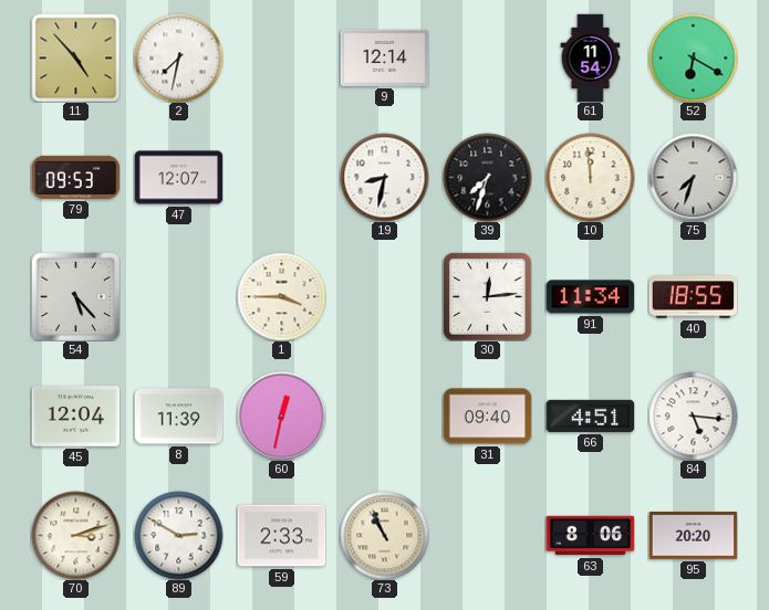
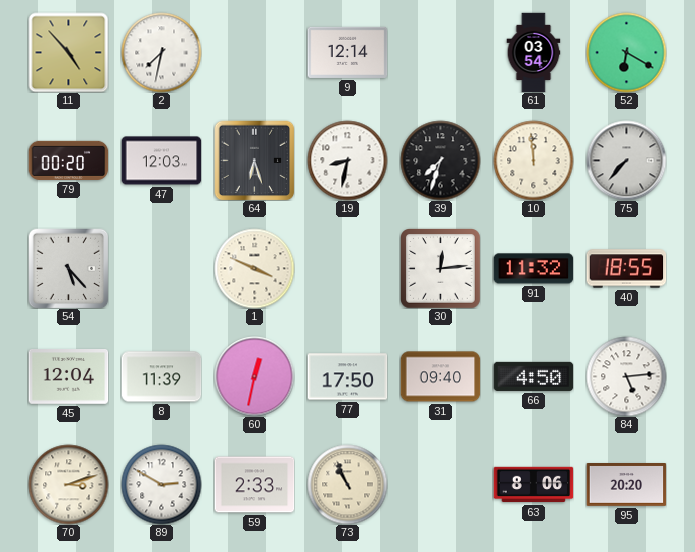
61: 11:54 -> 03:54
79: 09:53 -> 00:20
47: 12:07 -> 12:03
64: none -> 6:27
75: 7:33 -> 7:37
1: 3:45 -> 3:49
91: 11:34 -> 11:32
77: none -> 17:50
66: 4:51 -> 4:50
84: 5:16 -> 5:14
